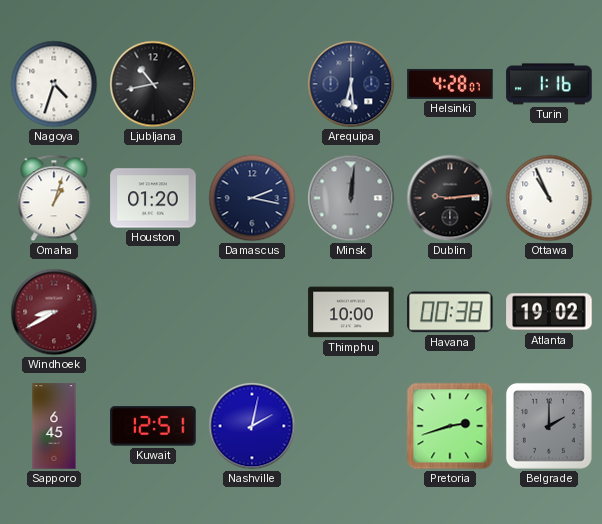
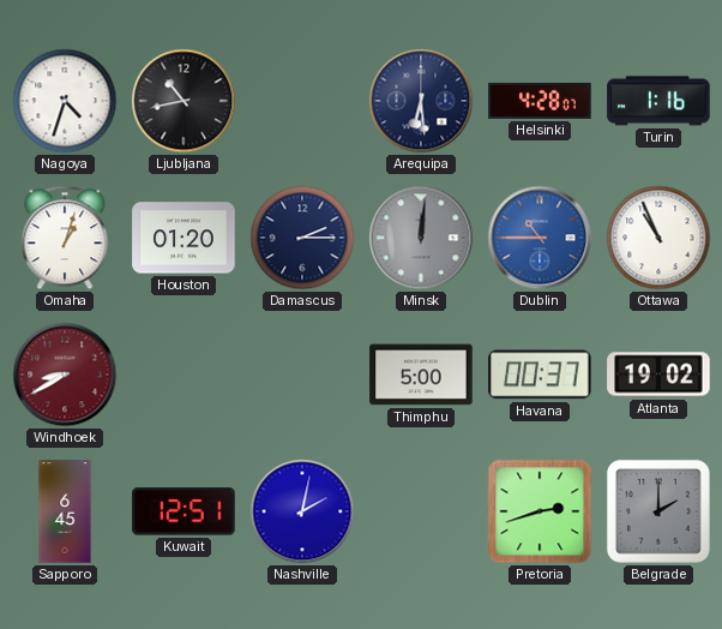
Damascus: 2:17 -> 2:15
Dublin: 9:14 -> 10:45
Dublin dial: black -> blue
Thimphu: 10:00 -> 5:00
Havana: 00:38 -> 00:37
